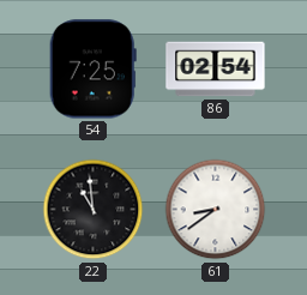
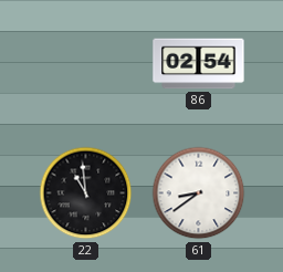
54: 7:25 -> none
